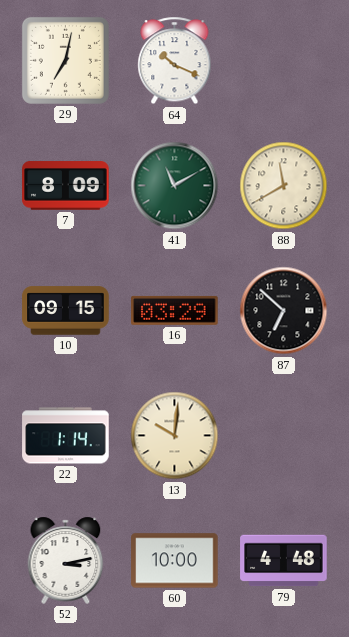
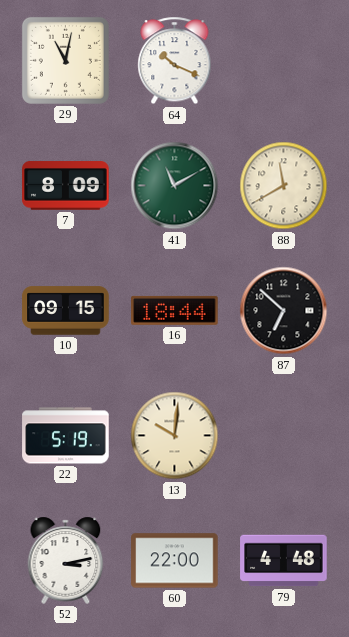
29: 7:02 -> 11:02
16: 03:29 -> 18:44
22: 1:14 -> 5:19
60: 10:00 -> 22:00
